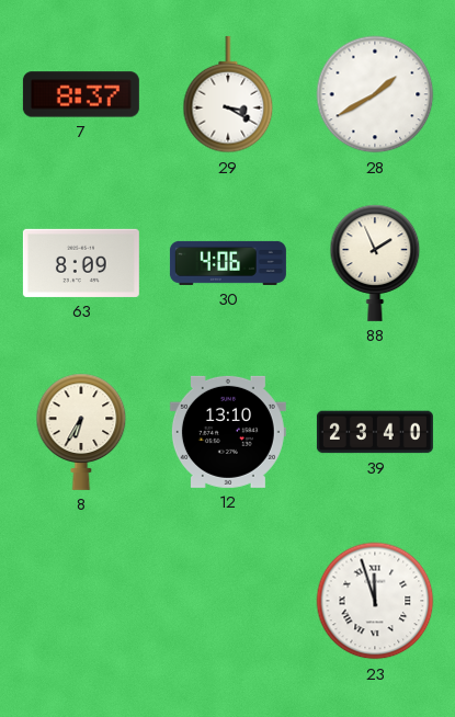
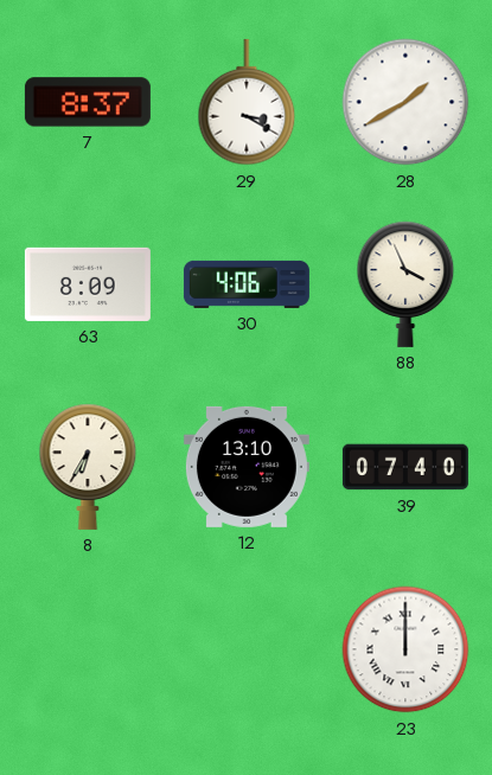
88: 1:56 -> 3:56
39: 23:40 -> 07:40
23: 11:57 -> 12:00
